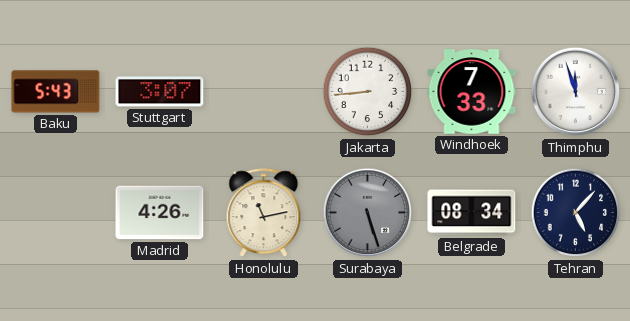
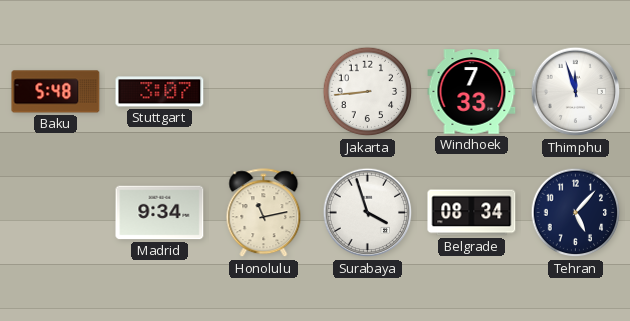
Baku: 5:43 -> 5:48
Madrid: 4:26 -> 9:34
Surabaya: 5:27 -> 3:57
Surabaya dial: grey -> white
